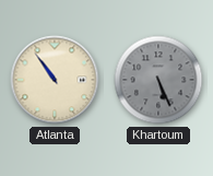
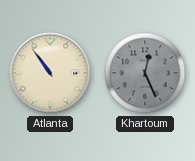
Khartoum: 5:26 -> 12:26
